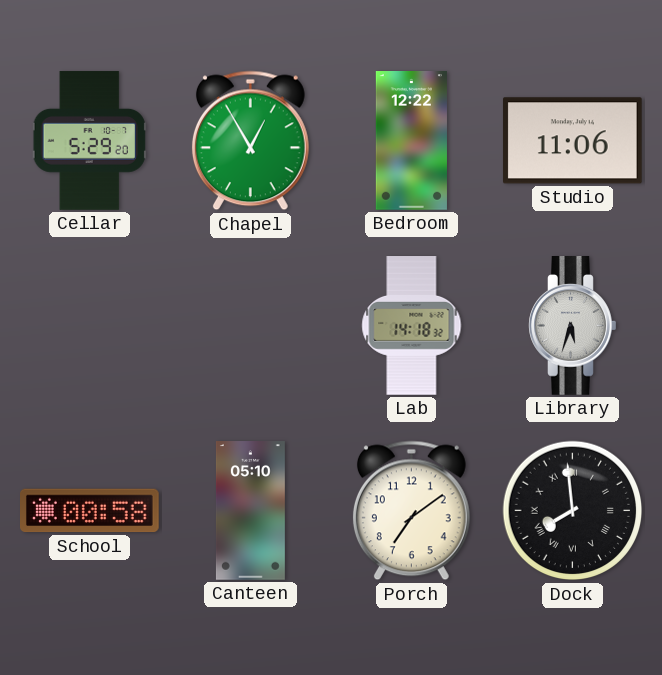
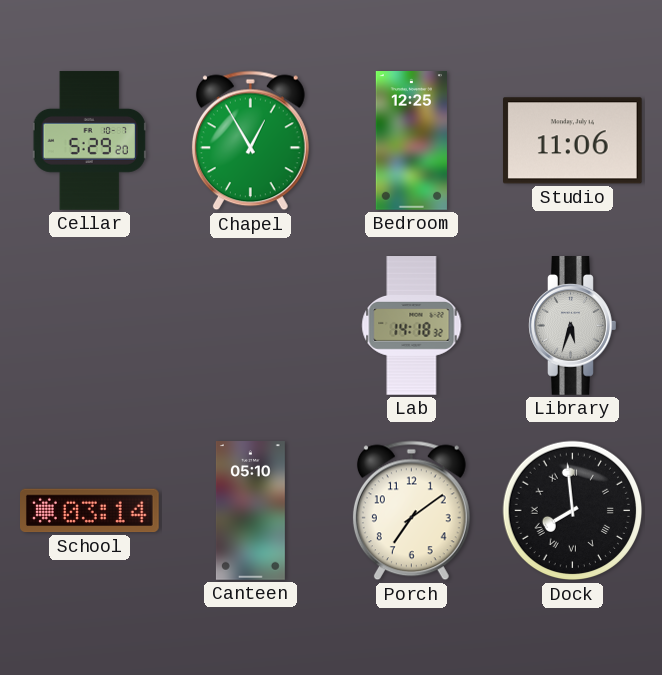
Bedroom: 12:22 -> 12:25
School: 00:58 -> 03:14
